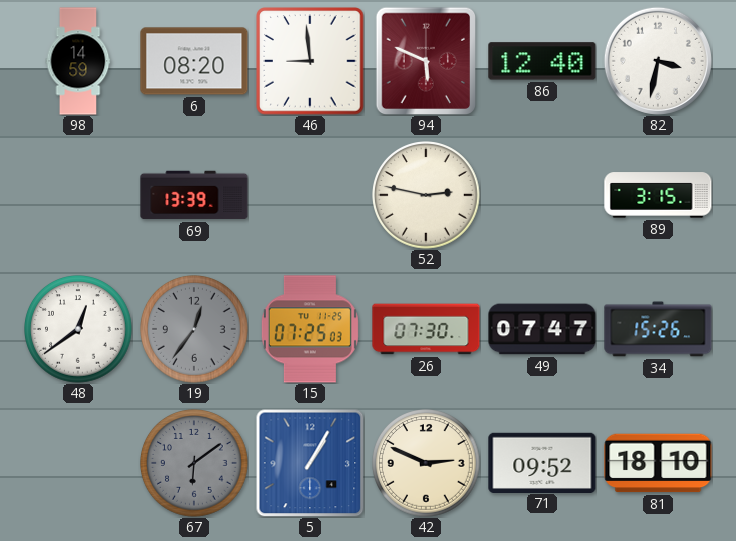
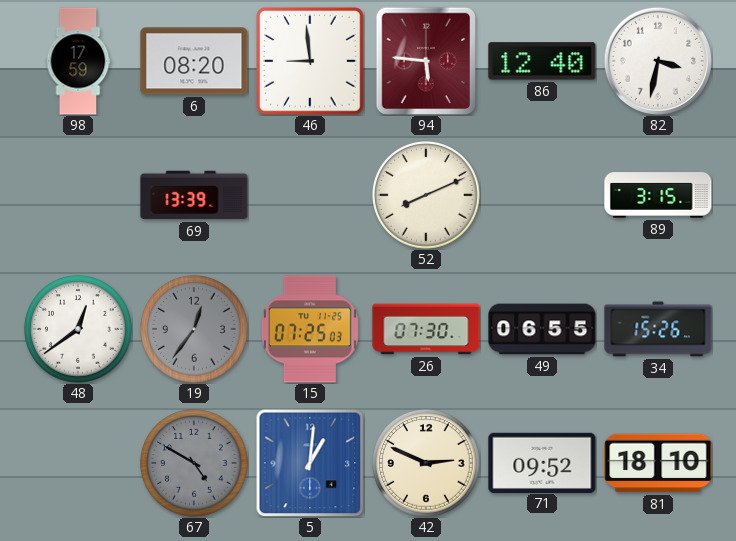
98: 14:59 -> 17:59
94: 5:49 -> 5:46
52: 2:47 -> 8:11
49: 07:47 -> 06:55
67: 6:09 -> 4:50
5: 1:05 -> 1:01
